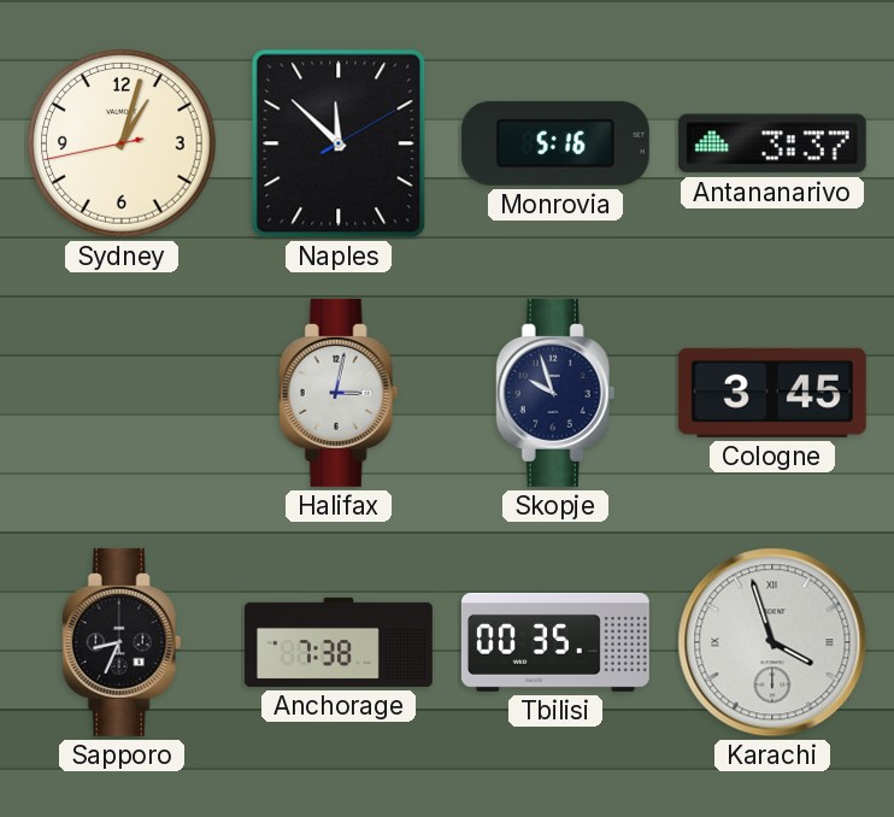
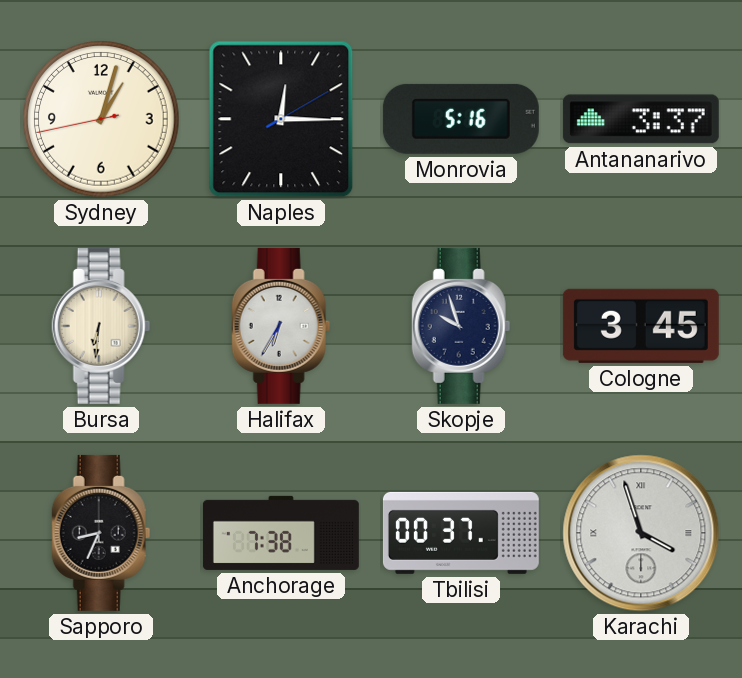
Naples: 11:52 -> 12:15
Bursa: none -> 6:31
Halifax: 3:02 -> 6:35
Tbilisi: 00:35 -> 00:37
